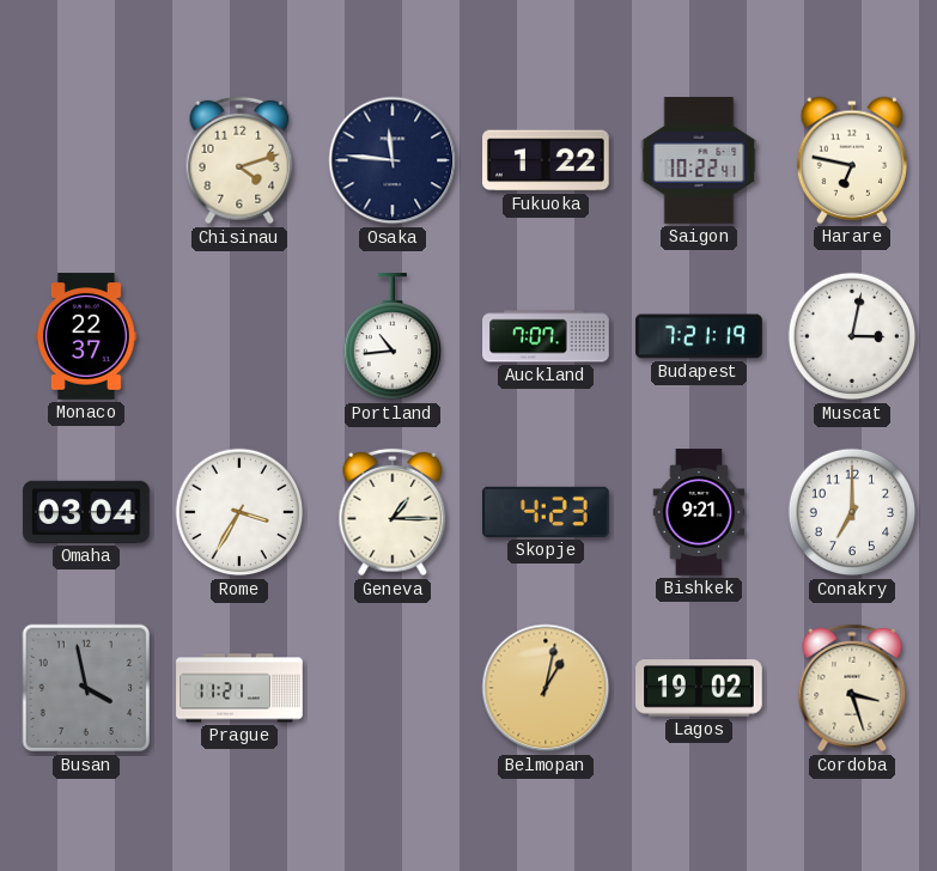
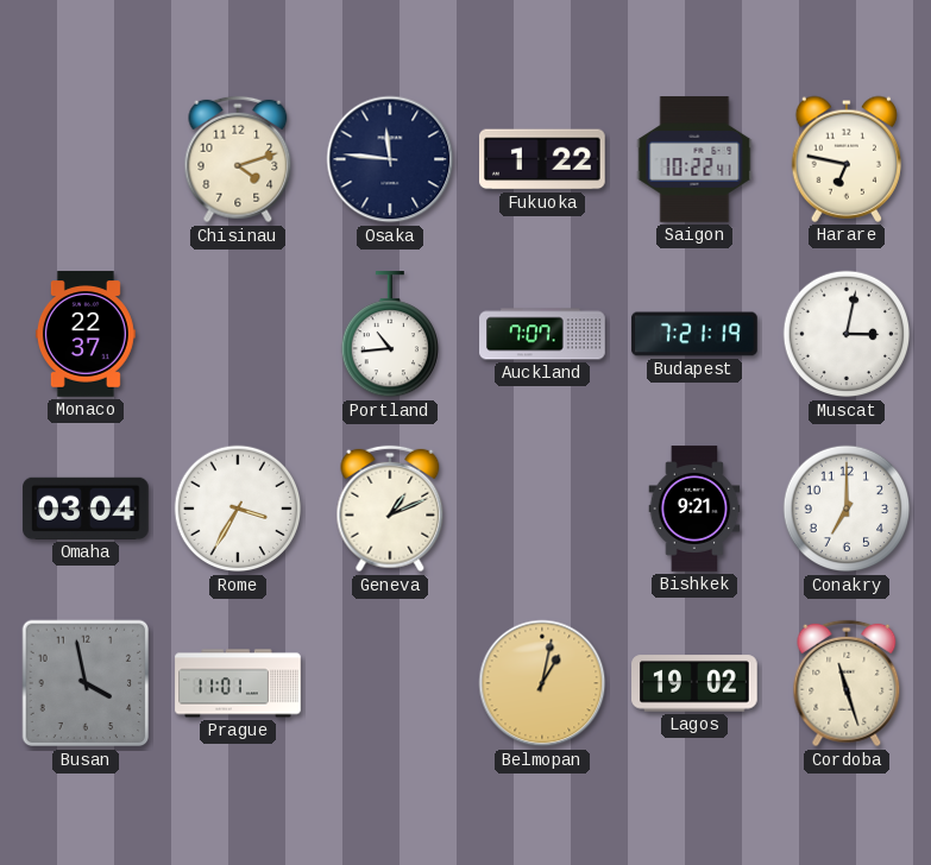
Geneva: 1:15 -> 1:11
Skopje: 4:23 -> none
Prague: 11:21 -> 11:01
Cordoba: 3:27 -> 11:27
